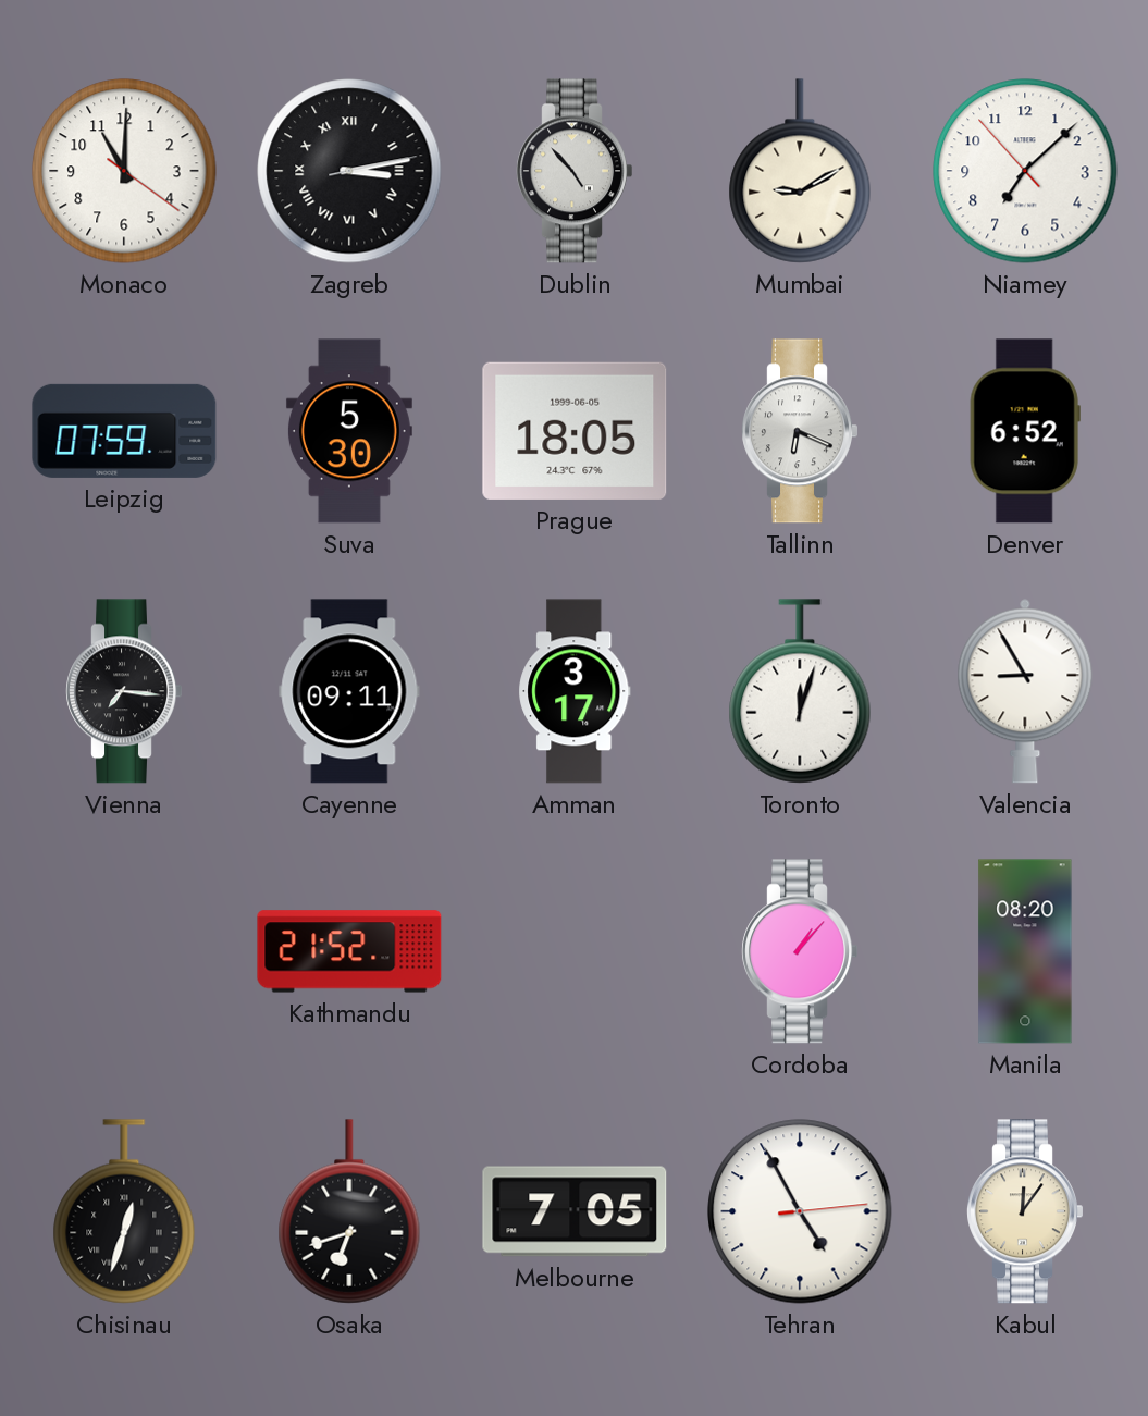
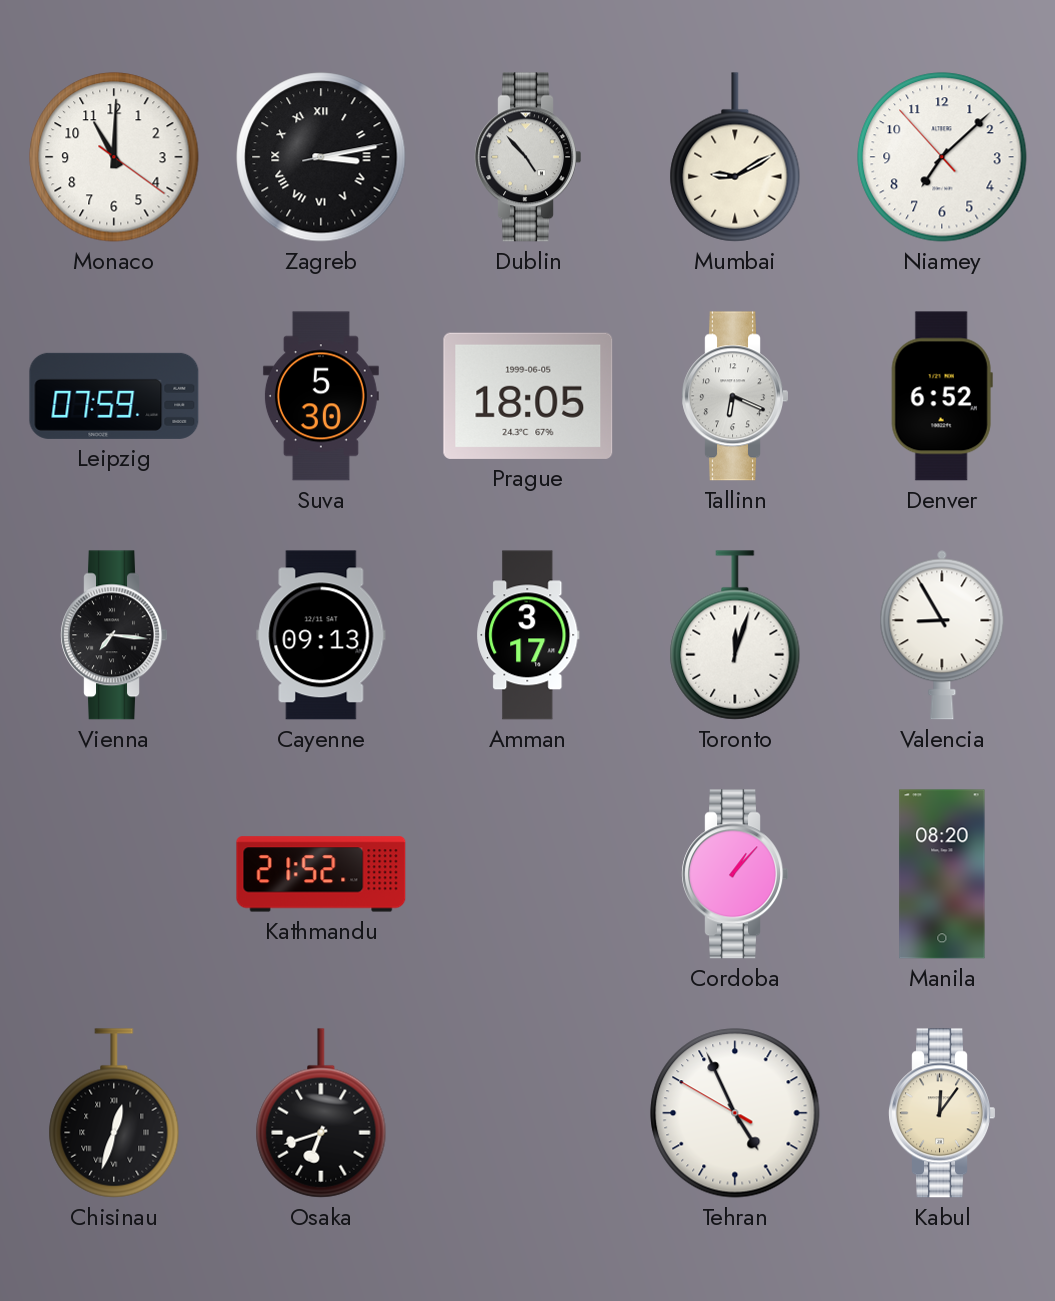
Cayenne: 09:11 -> 09:13
Melbourne: 7:05 -> none
Tehran: 4:55:14 -> 4:55:50
